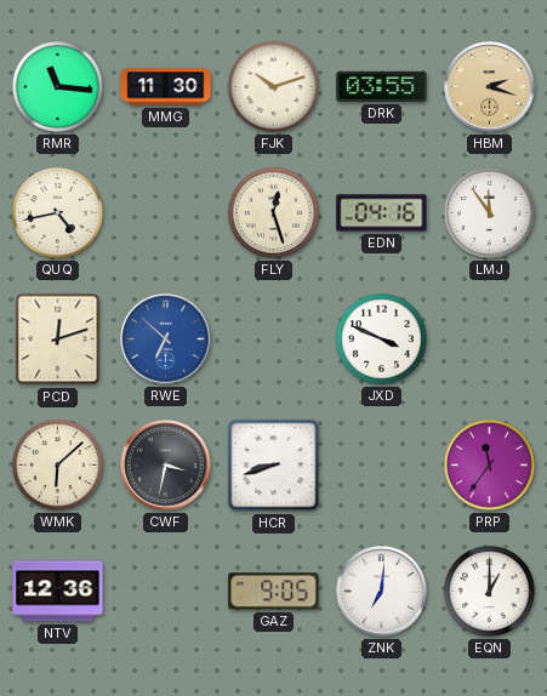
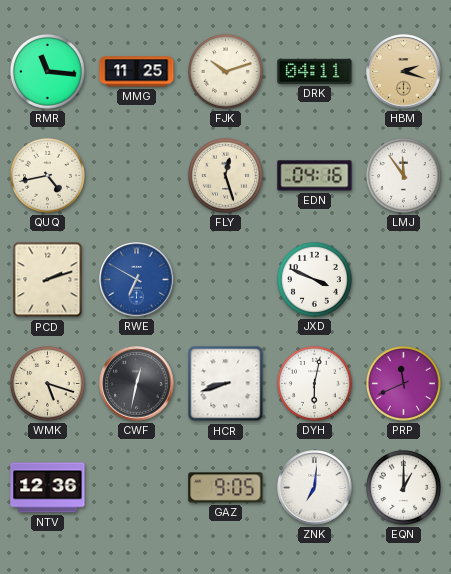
MMG: 11:30 -> 11:25
DRK: 03:55 -> 04:11
PCD: 12:12 -> 2:12
RWE: 6:52 -> 6:50
WMK: 6:08 -> 5:18
CWF: 3:32 -> 12:32
DYH: none -> 6:02
PRP: 11:36 -> 11:41
